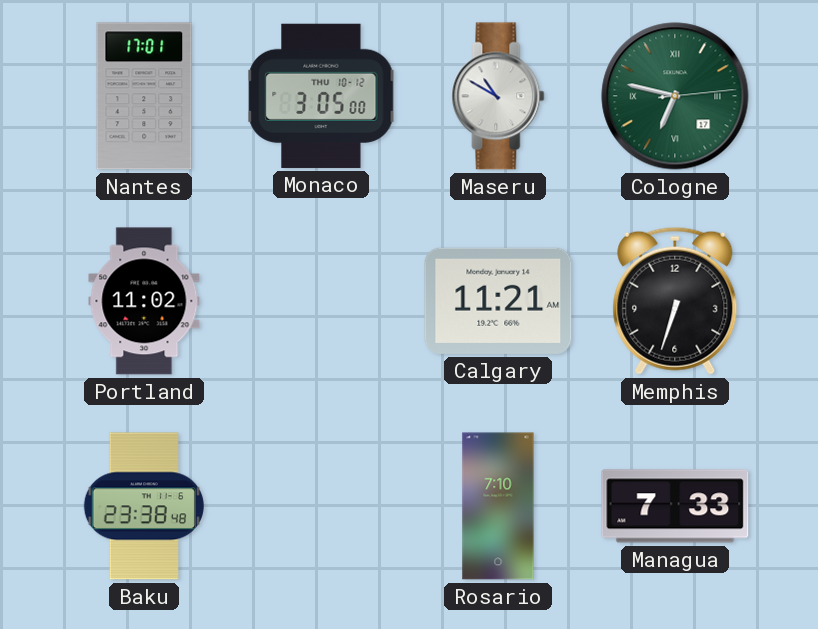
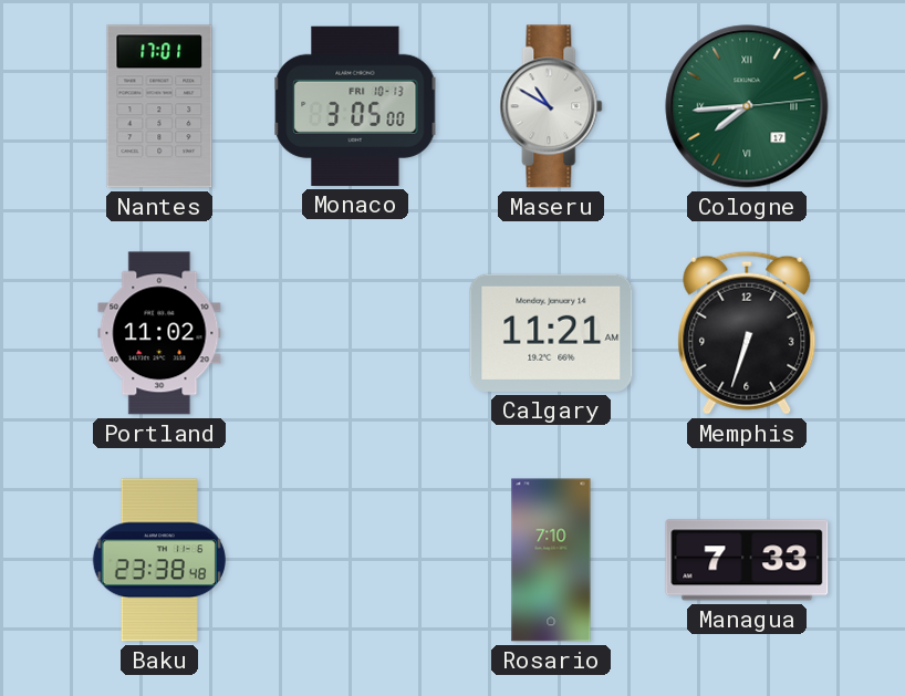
Monaco date: THU 10-12 -> FRI 10-13
Cologne: 6:47 -> 7:44
